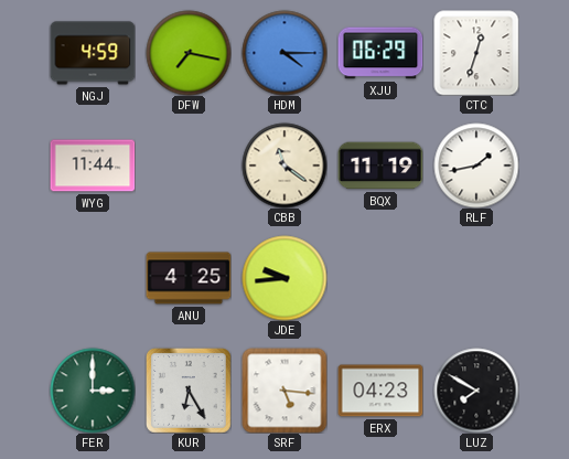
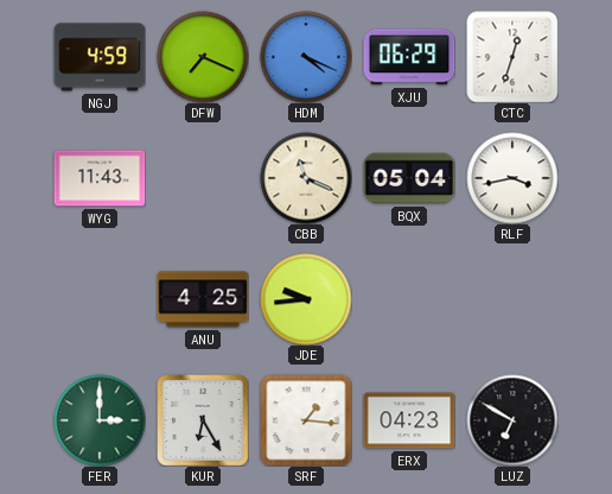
DFW: 7:17 -> 7:19
HDM: 4:15 -> 4:19
WYG: 11:44 -> 11:43
CBB: 11:21 -> 11:19
BQX: 11:19 -> 05:04
RLF: 1:43 -> 3:43
SRF: 5:16 -> 1:16
LUZ: 7:50 -> 6:50
